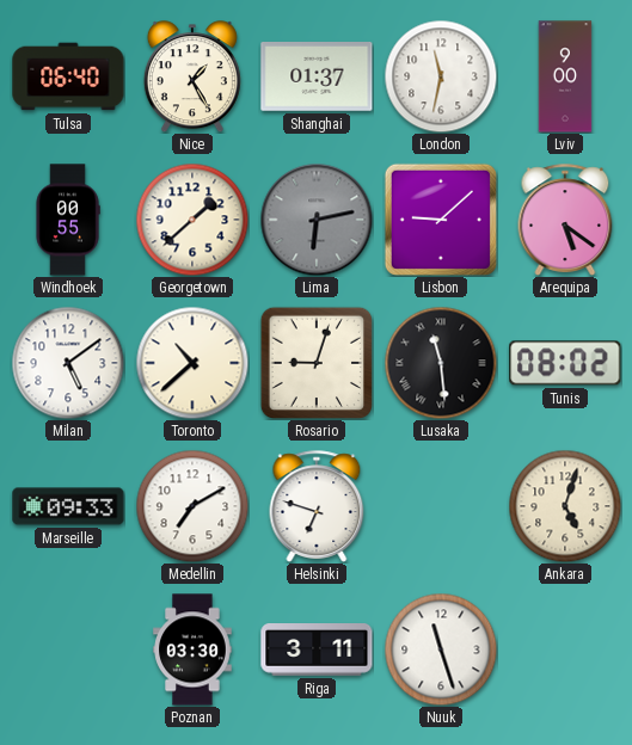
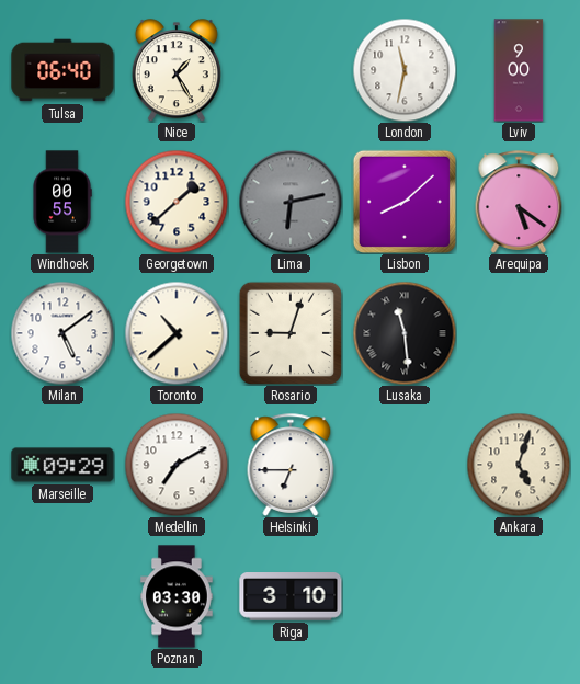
Shanghai: 01:37 -> none
Lisbon: 9:08 -> 8:08
Tunis: 08:02 -> none
Marseille: 09:33 -> 09:29
Helsinki: 6:48 -> 6:45
Riga: 3:11 -> 3:10
Nuuk: 11:27 -> none
